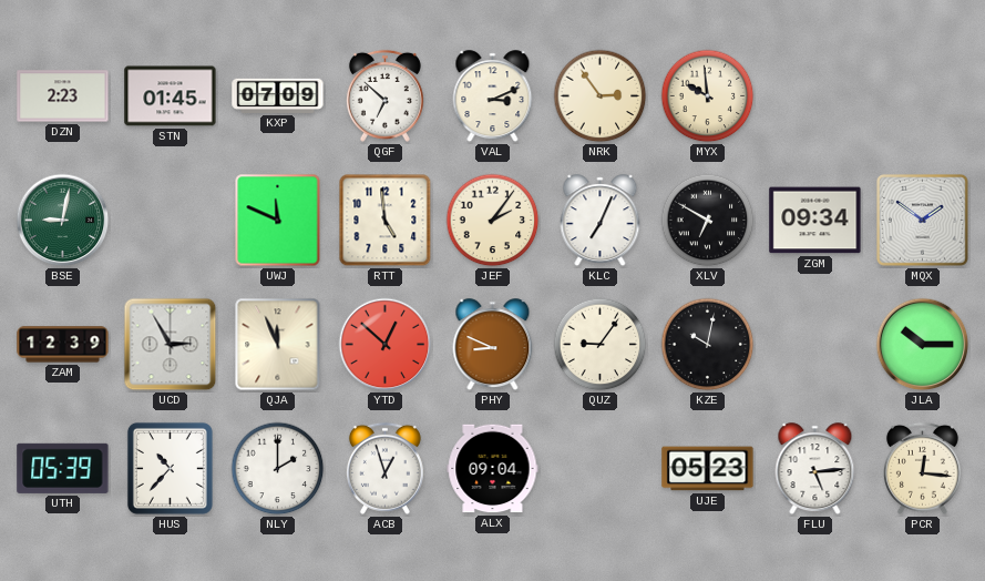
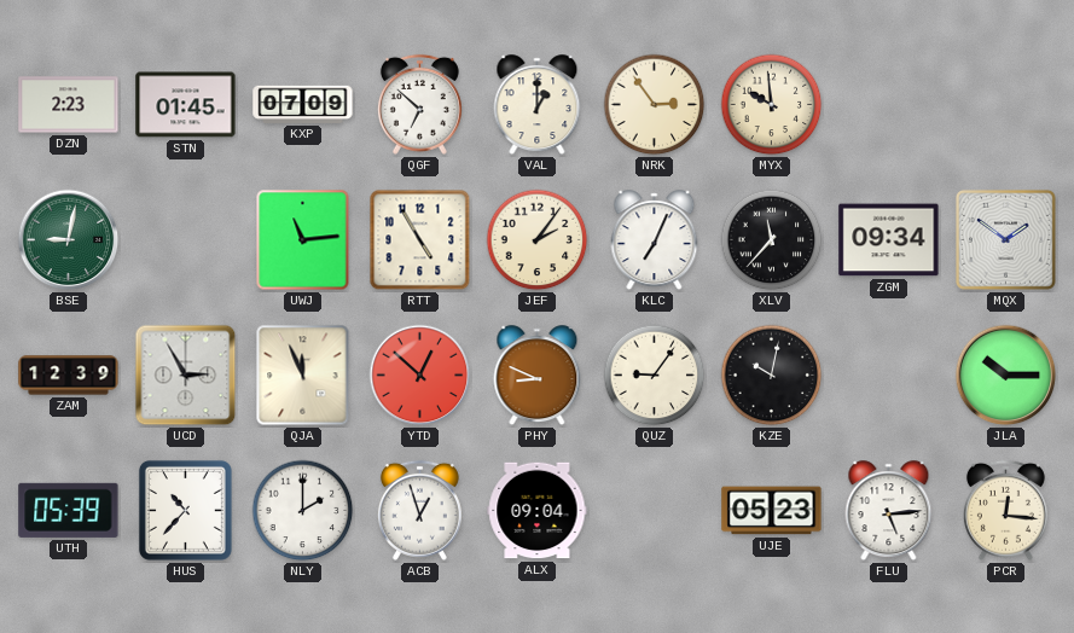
VAL: 3:11 -> 1:00
UWJ: 11:49 -> 11:14
RTT: 4:59 -> 4:55
XLV: 6:50 -> 11:37
